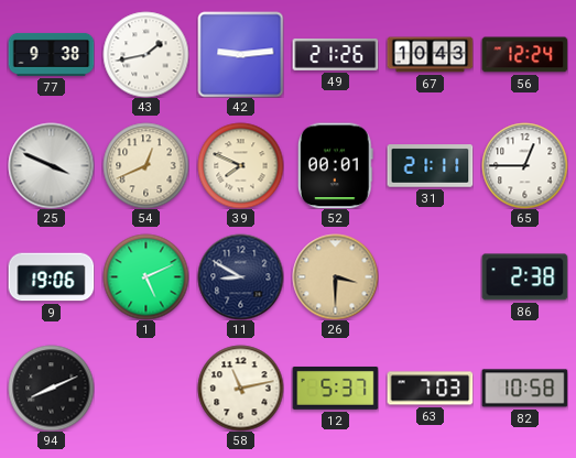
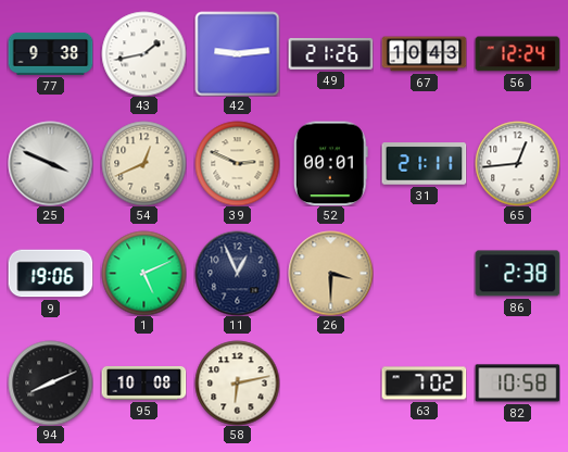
39: 7:49 -> 2:49
65: 12:45 -> 12:44
11: 8:50 -> 12:56
95: none -> 10:08
58: 11:13 -> 6:13
12: 5:37 -> none
63: 7:03 -> 7:02
